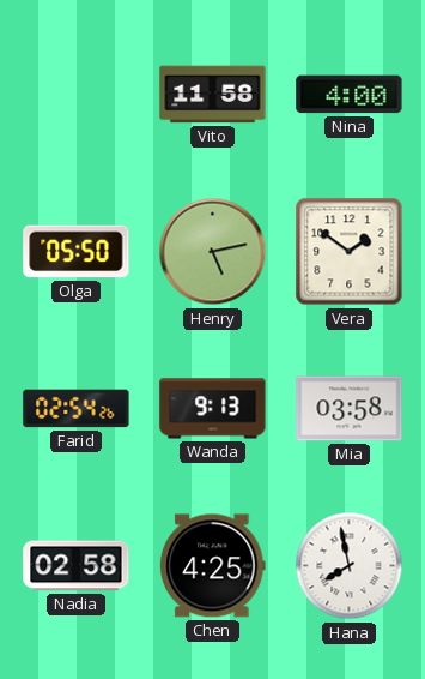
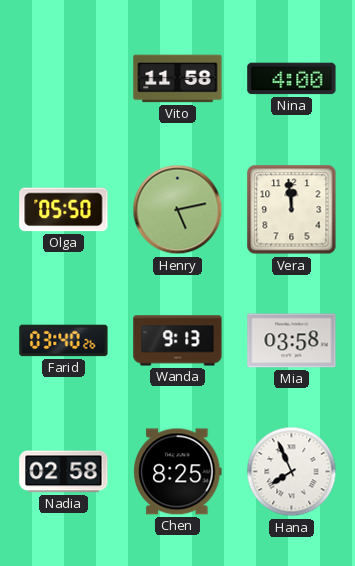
Vera: 1:51 -> 11:59
Farid: 02:54 -> 03:40
Chen: 4:25 -> 8:25
Hana: 7:58 -> 7:56
